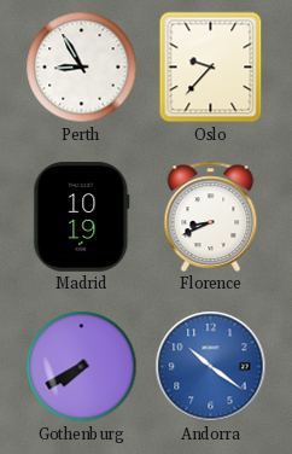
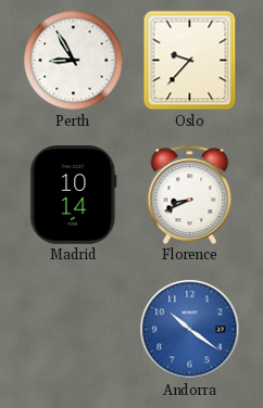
Madrid: 10:19 -> 10:14
Gothenburg: 7:40 -> none
